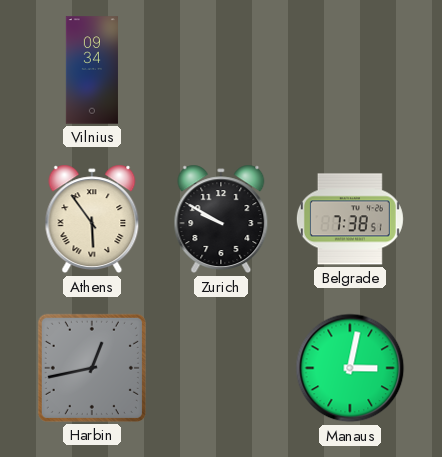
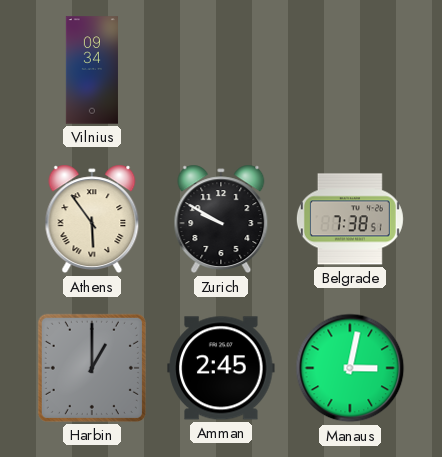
Harbin: 12:43 -> 1:00
Amman: none -> 2:45
